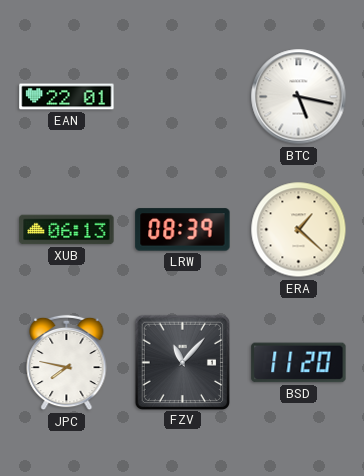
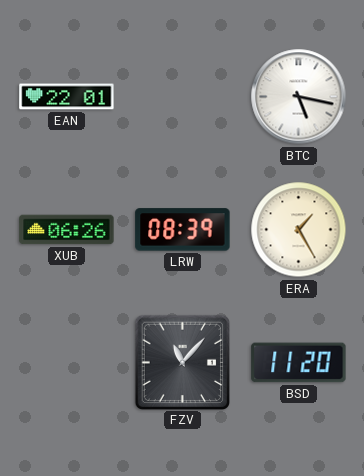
XUB: 06:13 -> 06:26
ERA: 1:22 -> 1:25
JPC: 7:47 -> none
